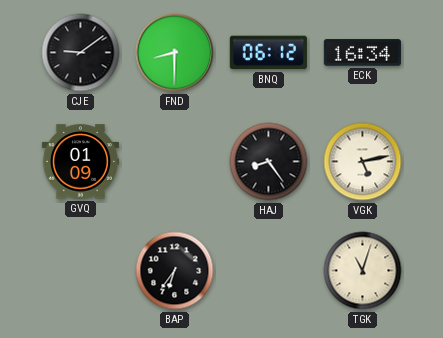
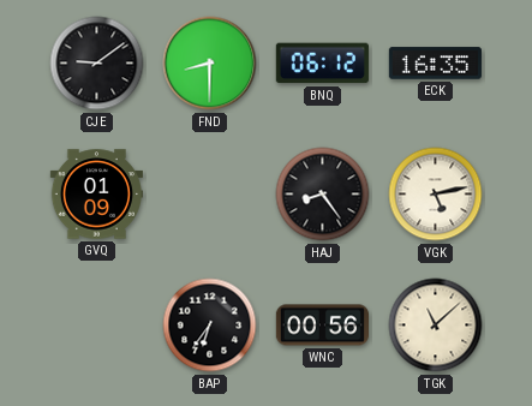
ECK: 16:34 -> 16:35
WNC: none -> 00:56
TGK: 11:03 -> 11:08
